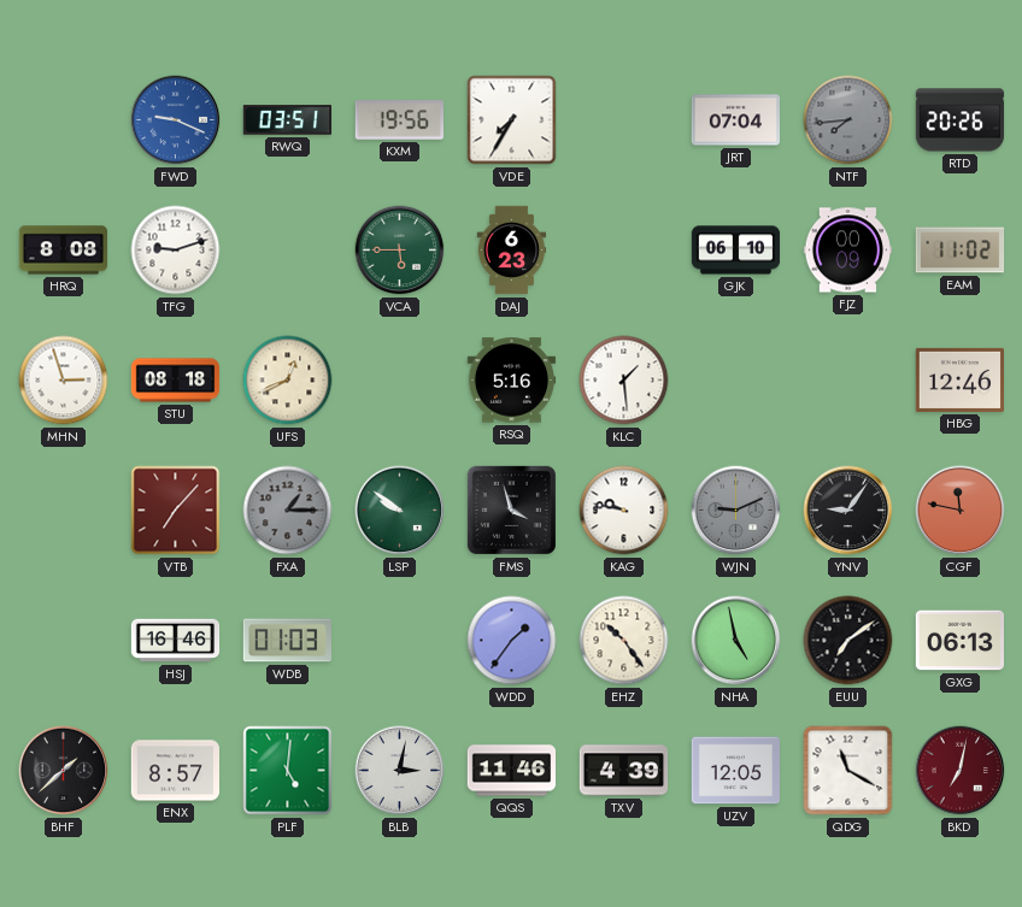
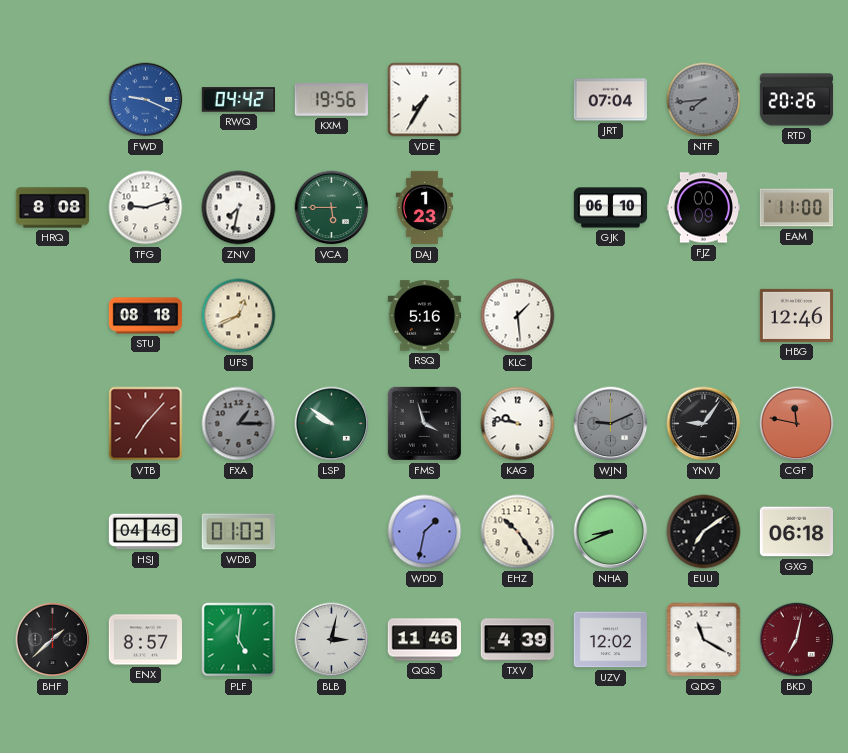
RWQ: 03:51 -> 04:42
ZNV: none -> 7:32
DAJ: 6:23 -> 1:23
EAM: 11:02 -> 11:00
MHN: 2:57 -> none
HSJ: 16:46 -> 04:46
WDD: 1:36 -> 1:32
NHA: 4:58 -> 8:41
GXG: 06:13 -> 06:18
UZV: 12:05 -> 12:02
